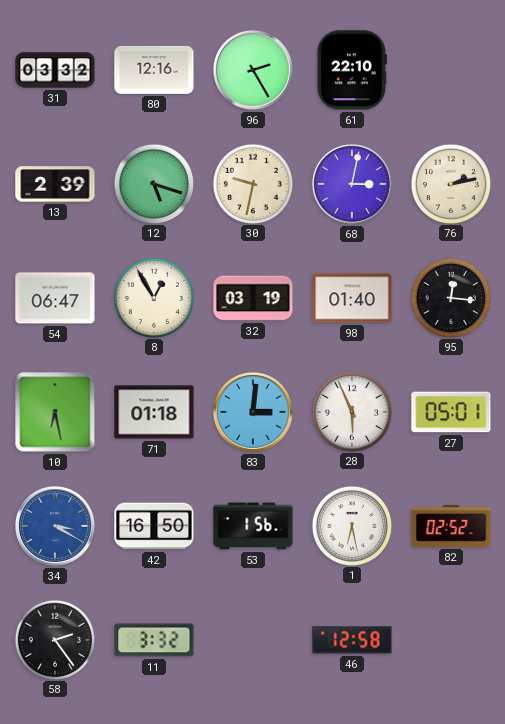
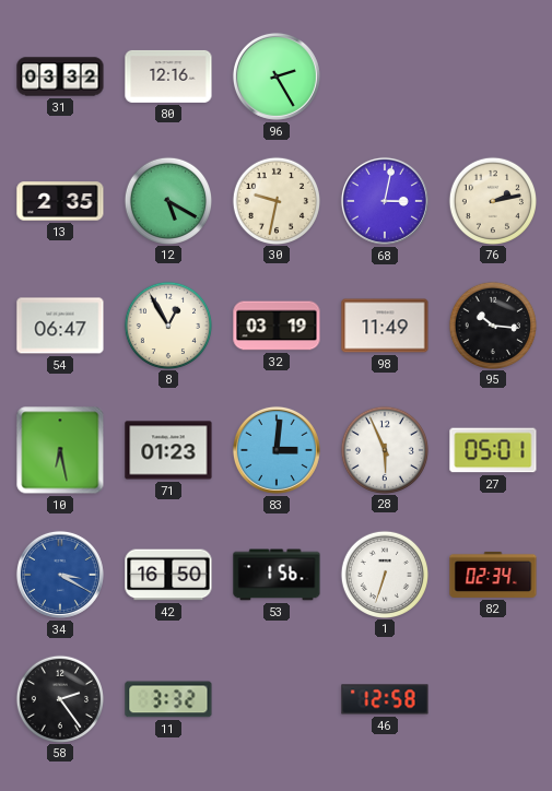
61: 22:10 -> none
13: 2:39 -> 2:35
12: 5:18 -> 5:20
98: 01:40 -> 11:49
95: 12:16 -> 10:16
71: 01:18 -> 01:23
1: 6:28 -> 6:33
82: 02:52 -> 02:34
